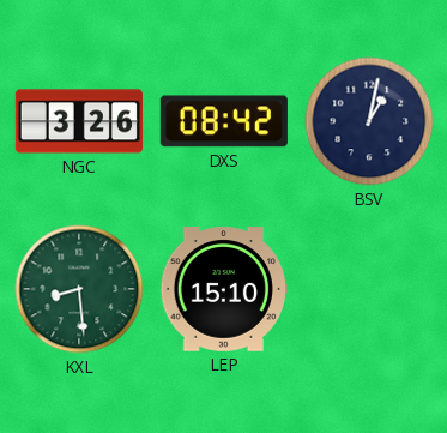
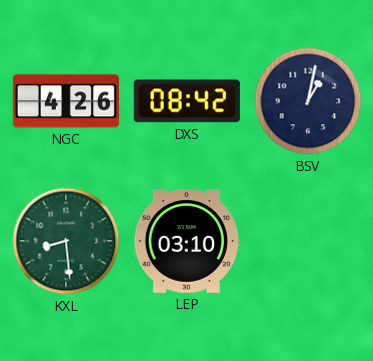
NGC: 3:26 -> 4:26
LEP: 15:10 -> 03:10
